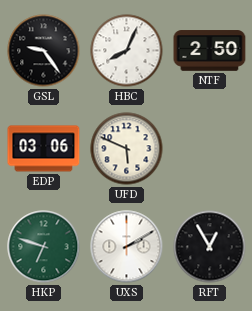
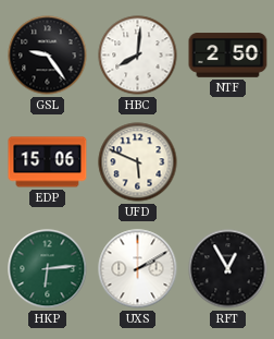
HBC: 8:04 -> 8:01
EDP: 03:06 -> 15:06
HKP: 6:48 -> 6:14
